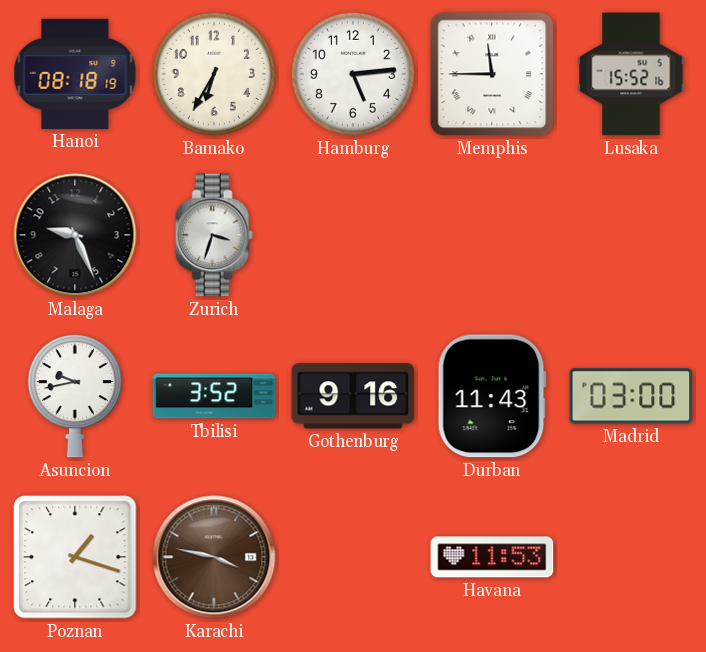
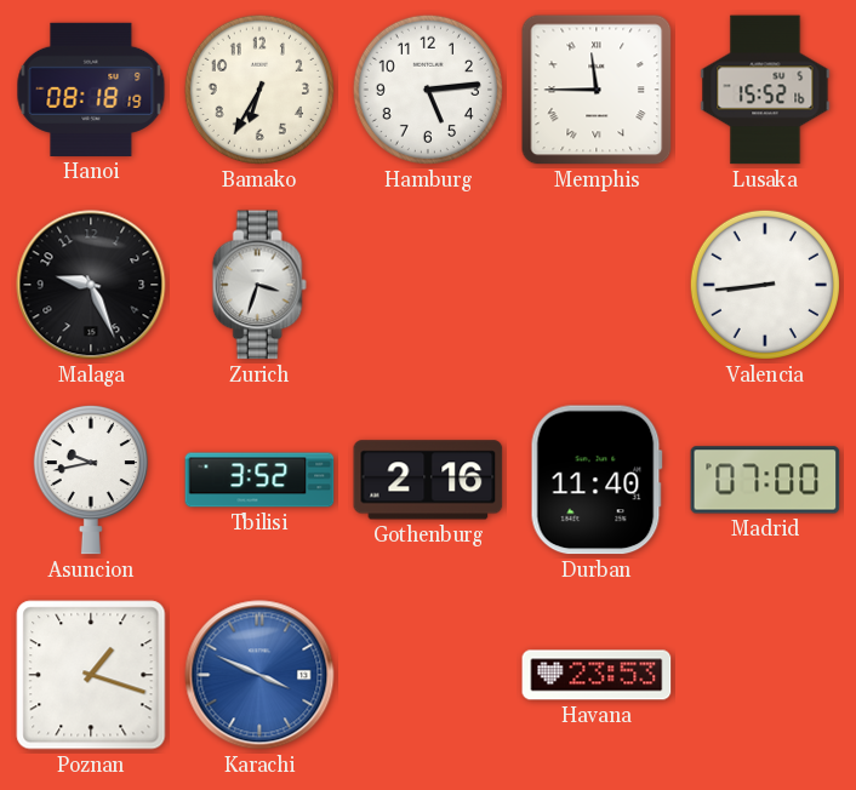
Valencia: none -> 8:44
Gothenburg: 9:16 -> 2:16
Durban: 11:43 -> 11:40
Madrid: 03:00 -> 07:00
Karachi: 3:47 -> 3:49
Karachi dial: brown -> blue
Havana: 11:53 -> 23:53
